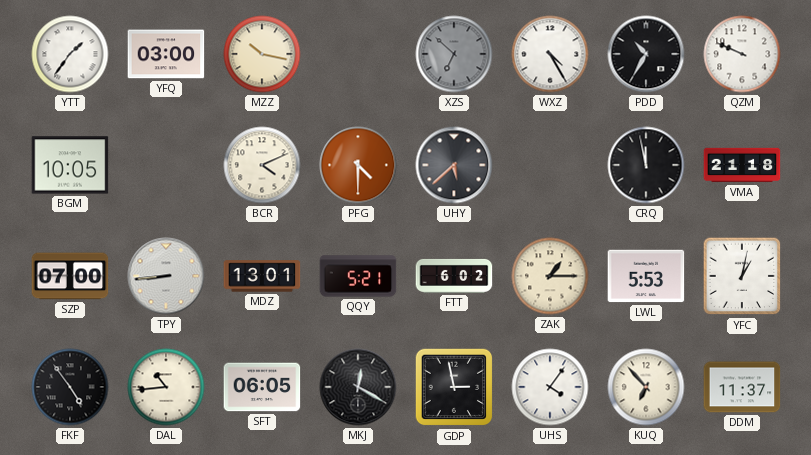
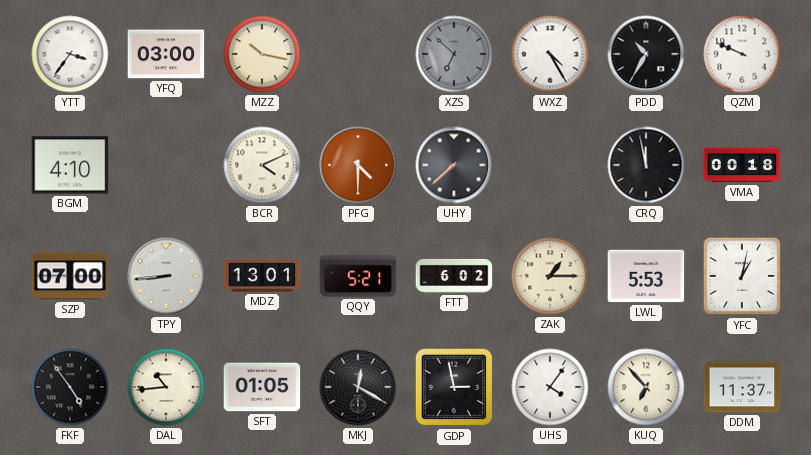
YTT: 1:36 -> 3:36
BGM: 10:05 -> 4:10
UHY: 5:38 -> 7:38
VMA: 21:18 -> 00:18
SFT: 06:05 -> 01:05
